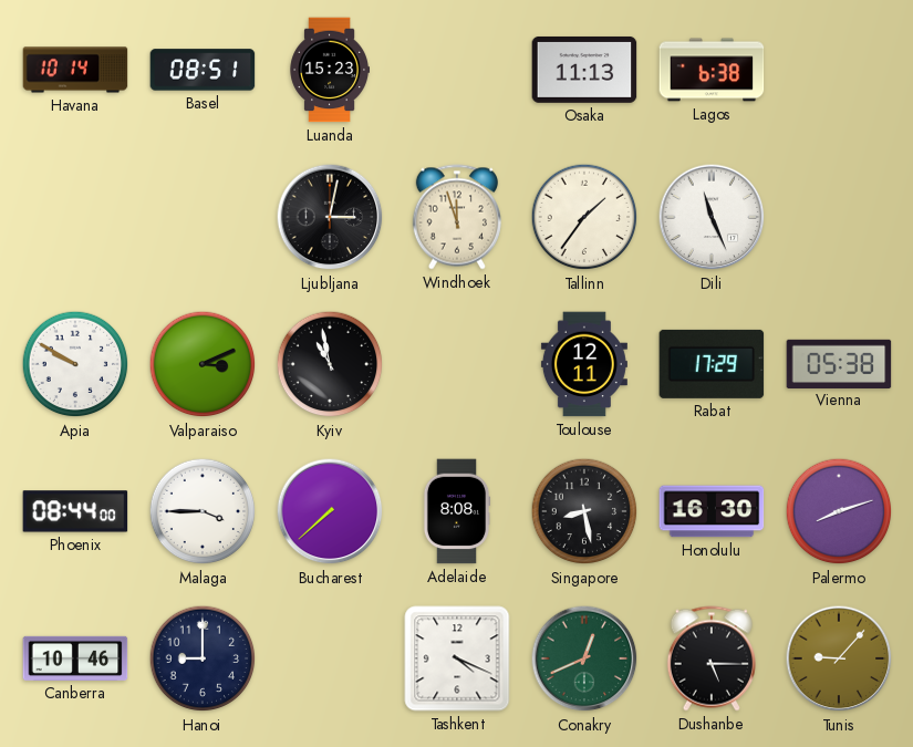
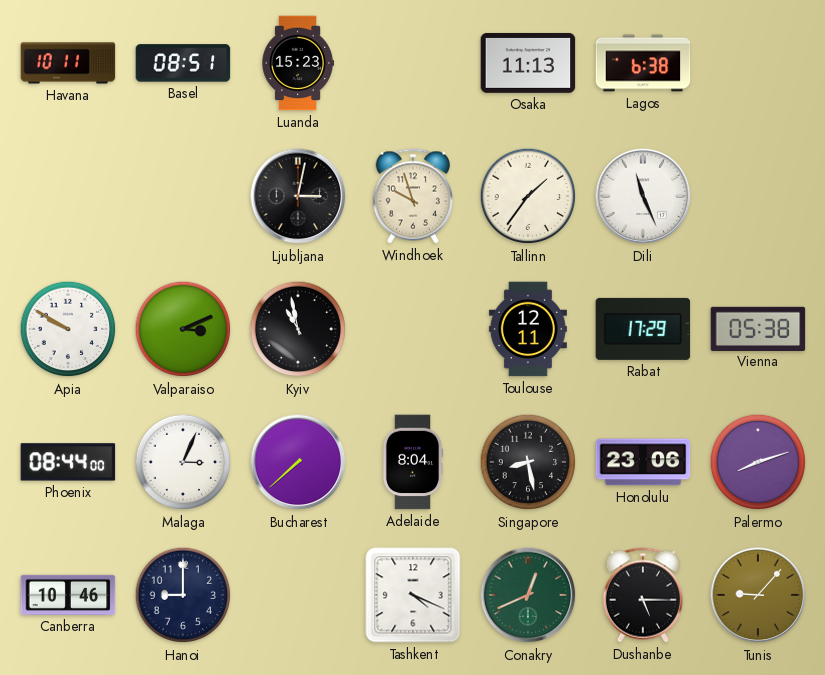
Havana: 10:14 -> 10:11
Windhoek: 11:57 -> 9:57
Malaga: 3:45 -> 3:04
Adelaide: 8:08 -> 8:04
Honolulu: 16:30 -> 23:06
